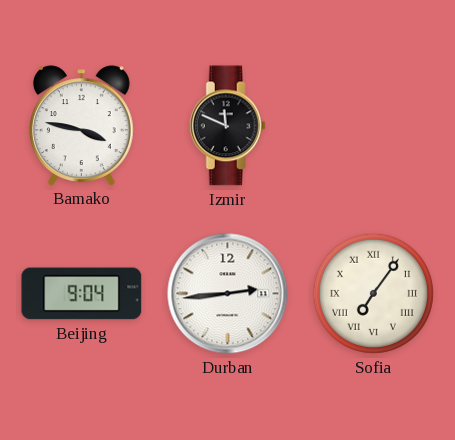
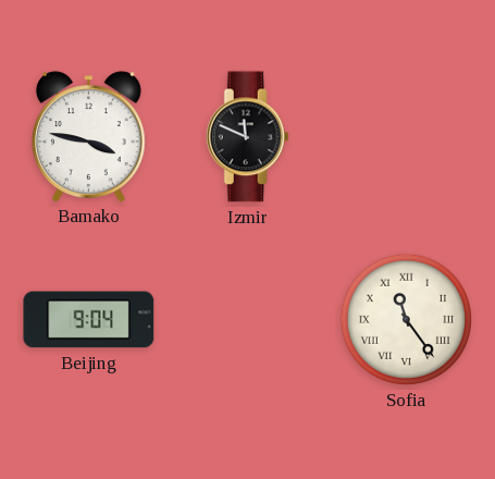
Durban: 2:44 -> none
Sofia: 7:06 -> 11:24
